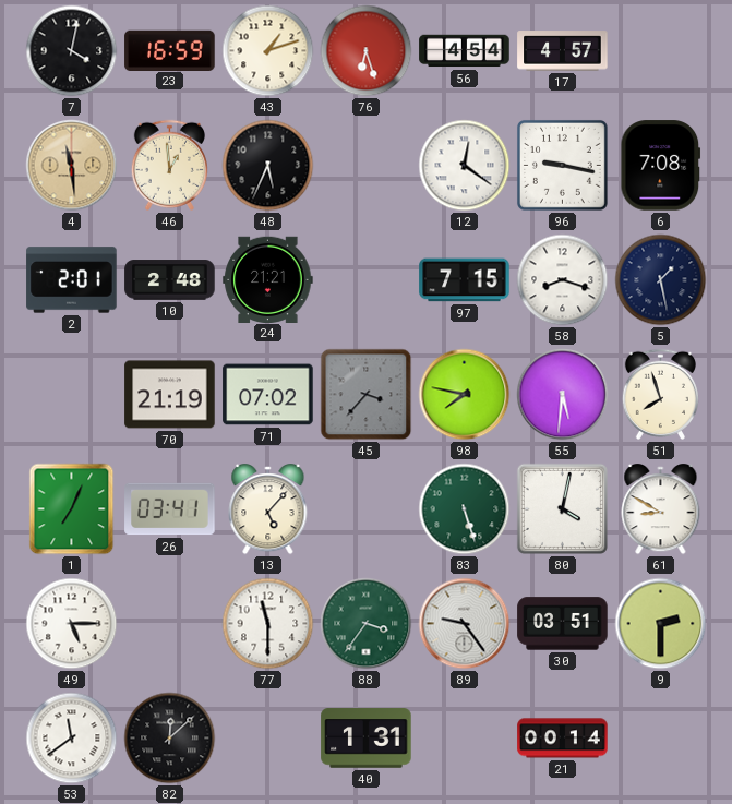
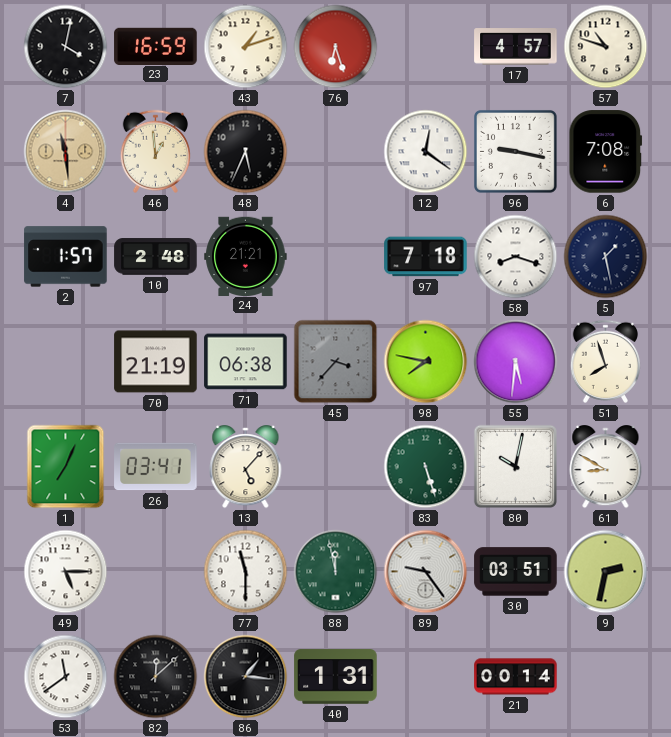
56: 4:54 -> none
57: none -> 10:48
2: 2:01 -> 1:57
97: 7:15 -> 7:18
71: 07:02 -> 06:38
80: 4:02 -> 10:02
88: 3:36 -> 11:58
9: 2:30 -> 2:32
86: none -> 1:16
